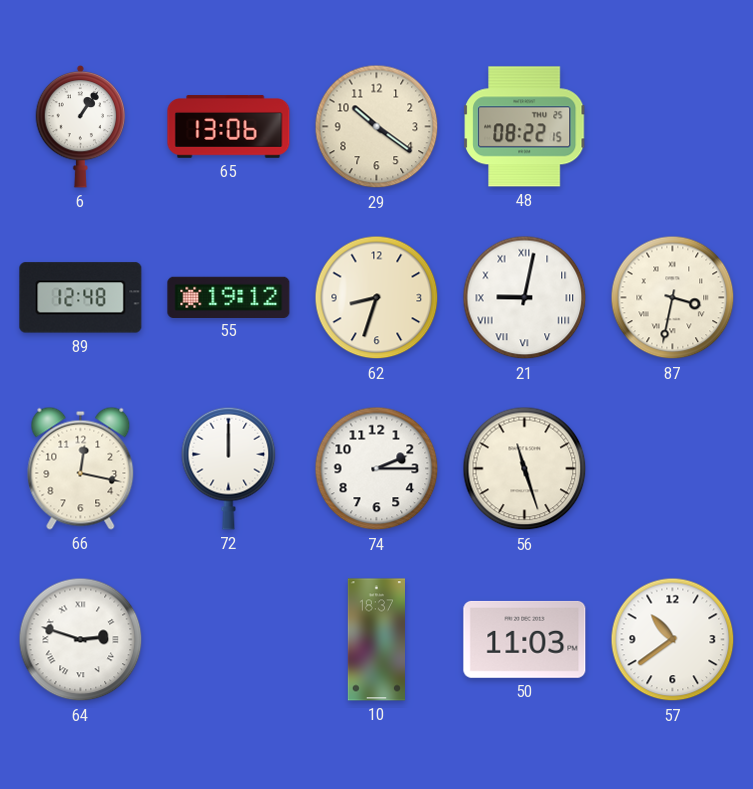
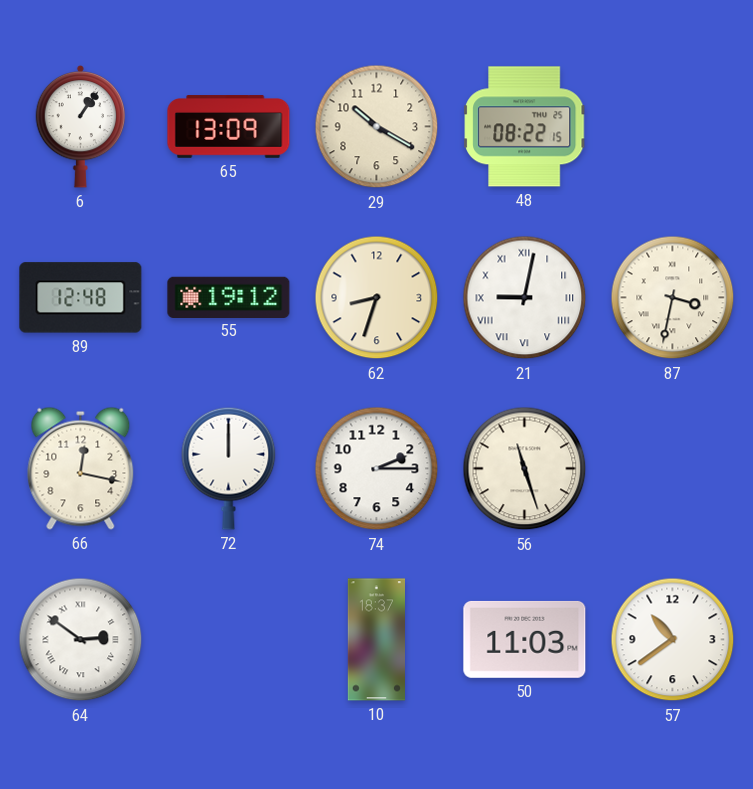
65: 13:06 -> 13:09
29: 10:21 -> 10:20
64: 2:48 -> 2:51
